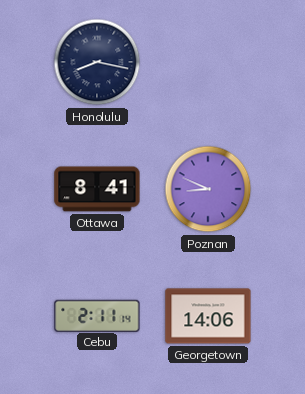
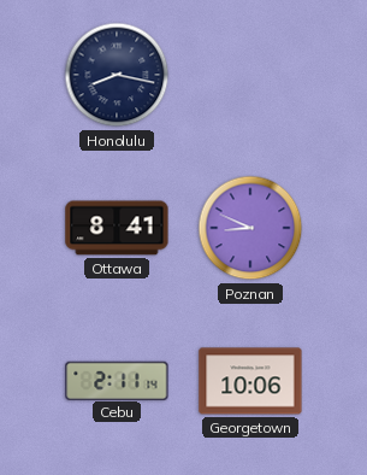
Georgetown: 14:06 -> 10:06
